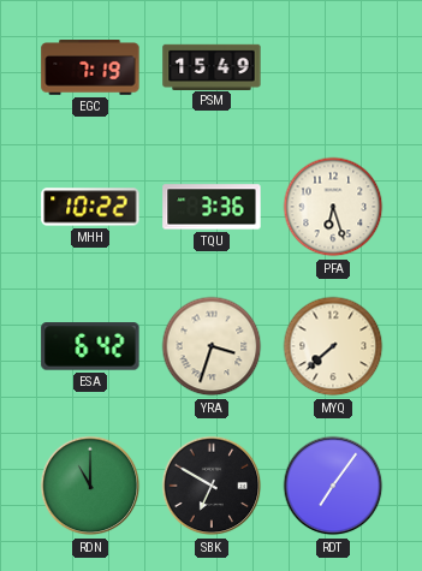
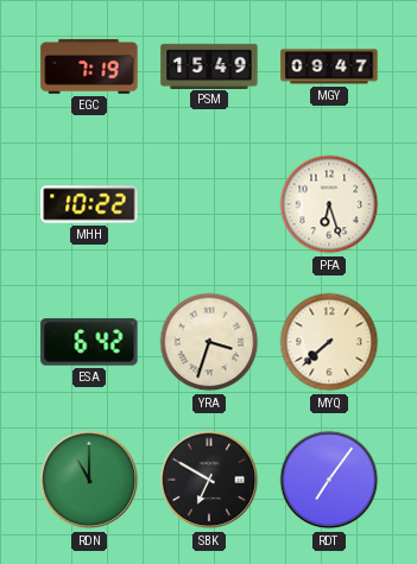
MGY: none -> 09:47
TQU: 3:36 -> none
